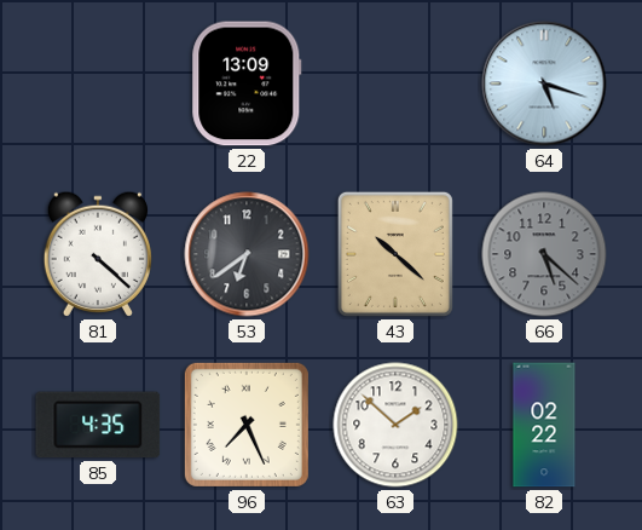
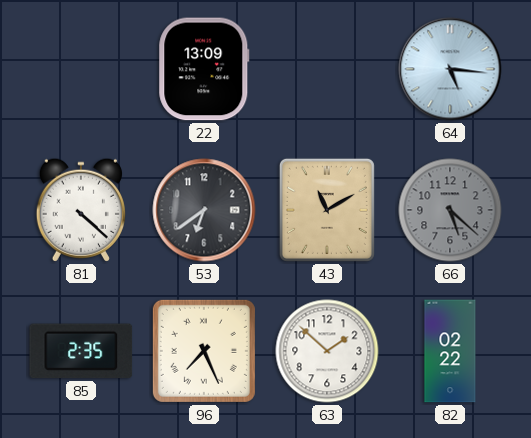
64: 5:18 -> 5:16
43: 10:22 -> 11:10
85: 4:35 -> 2:35
